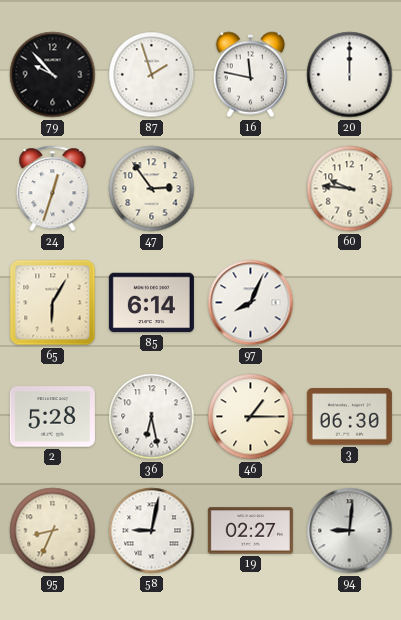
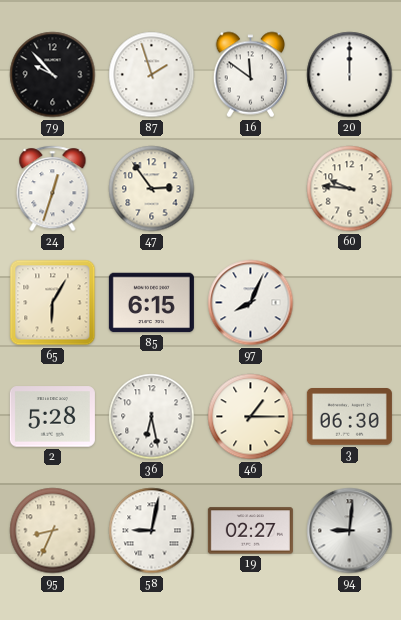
16: 11:47 -> 11:51
85: 6:14 -> 6:15
